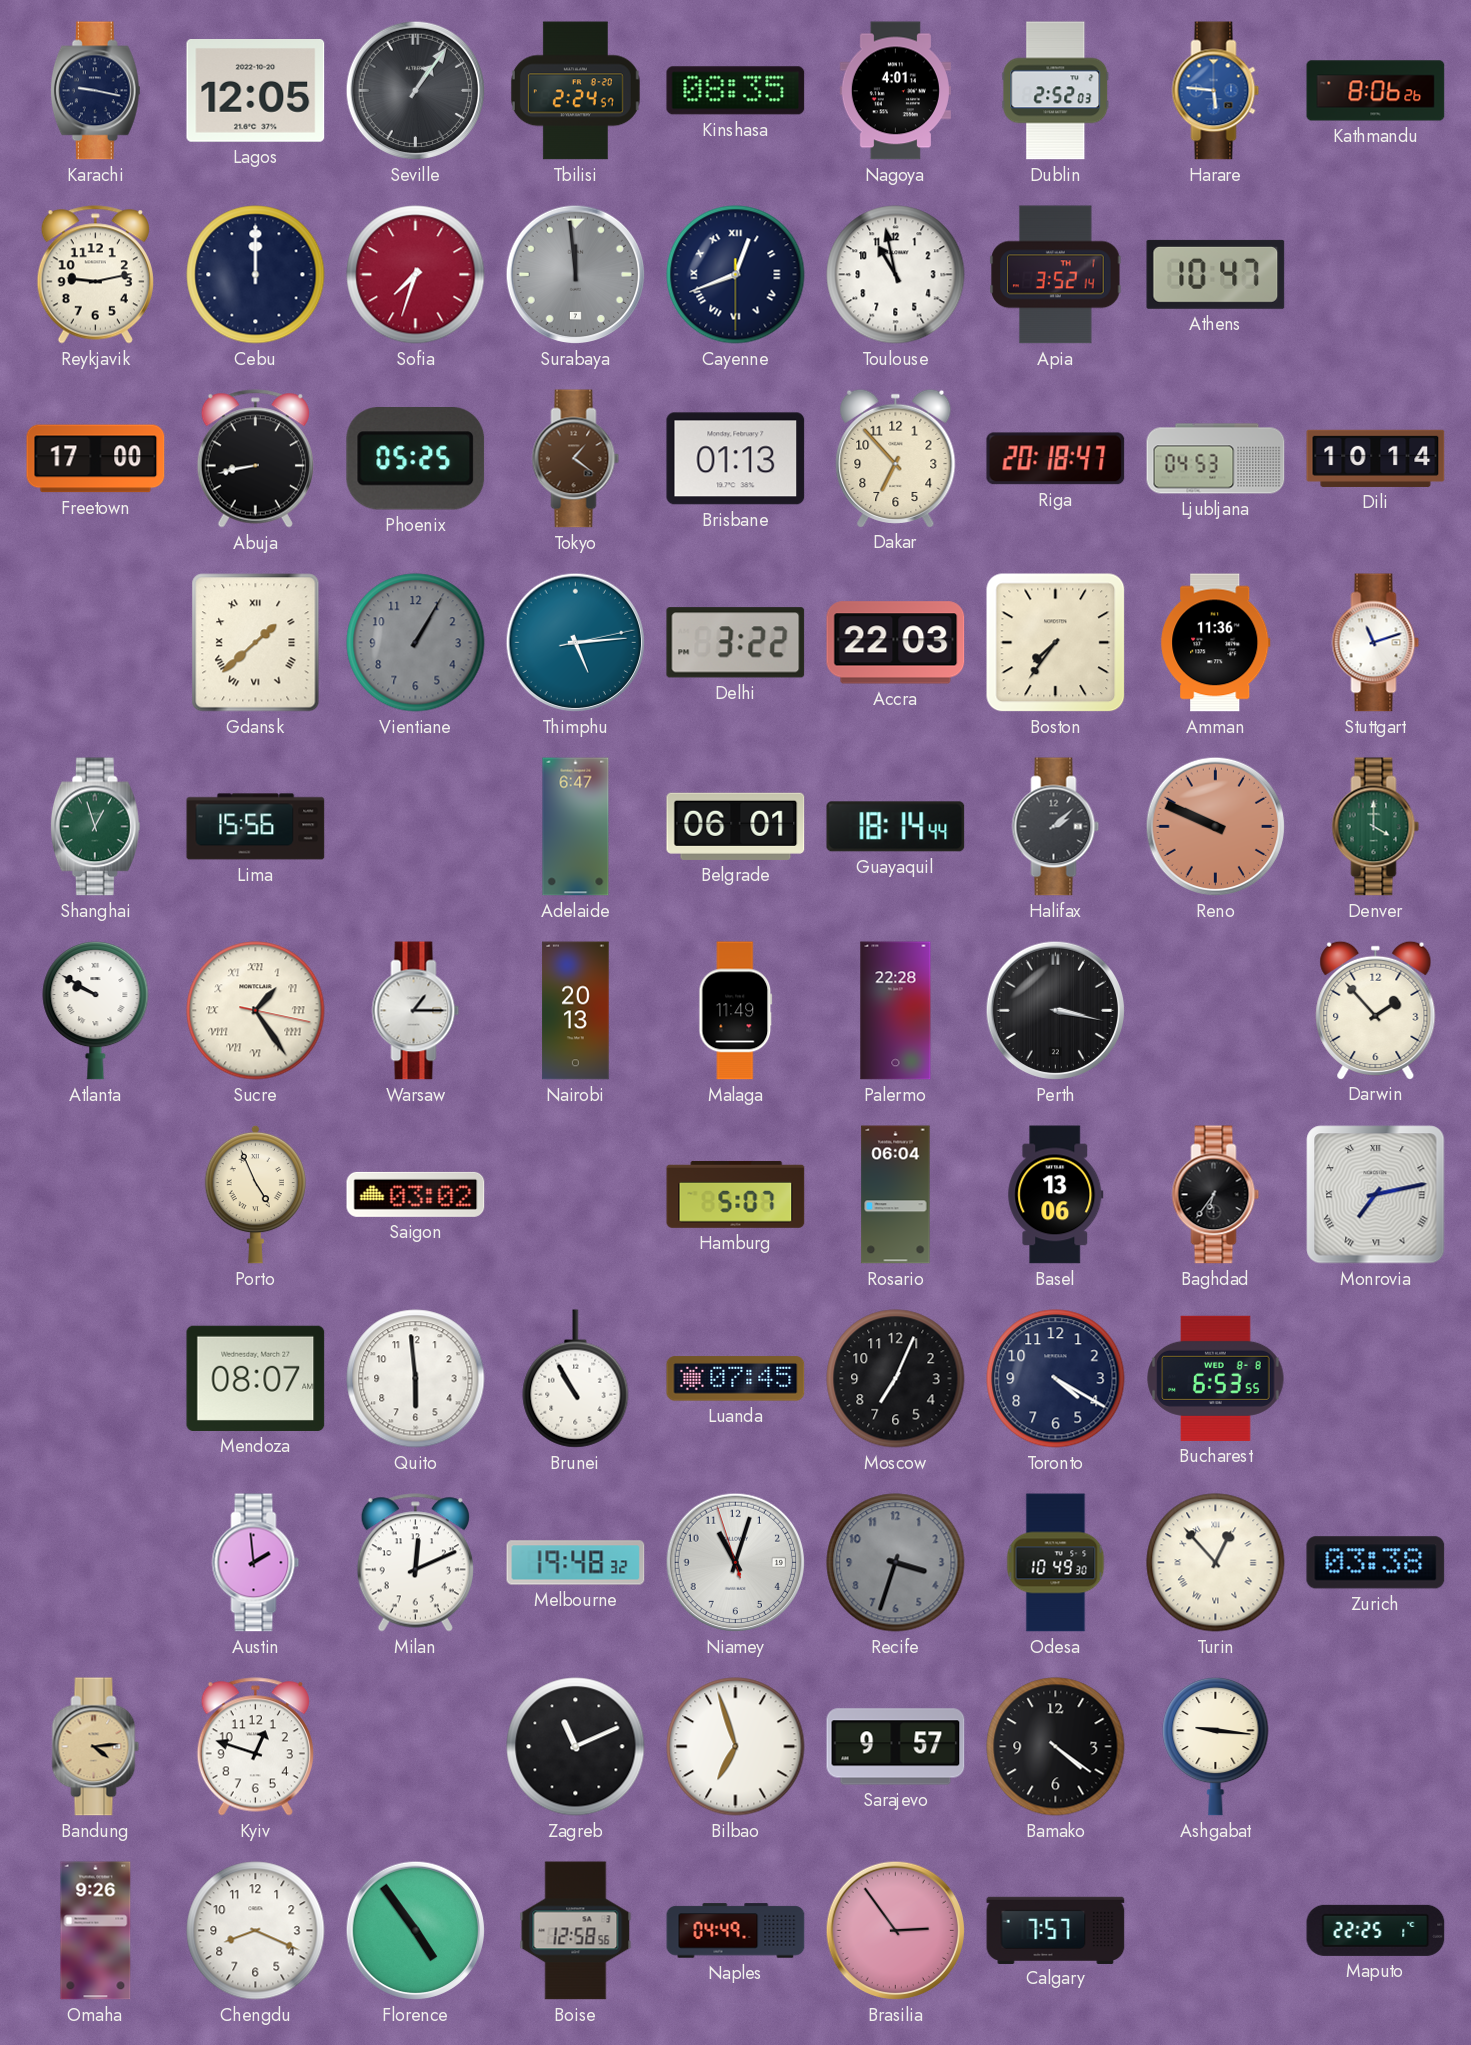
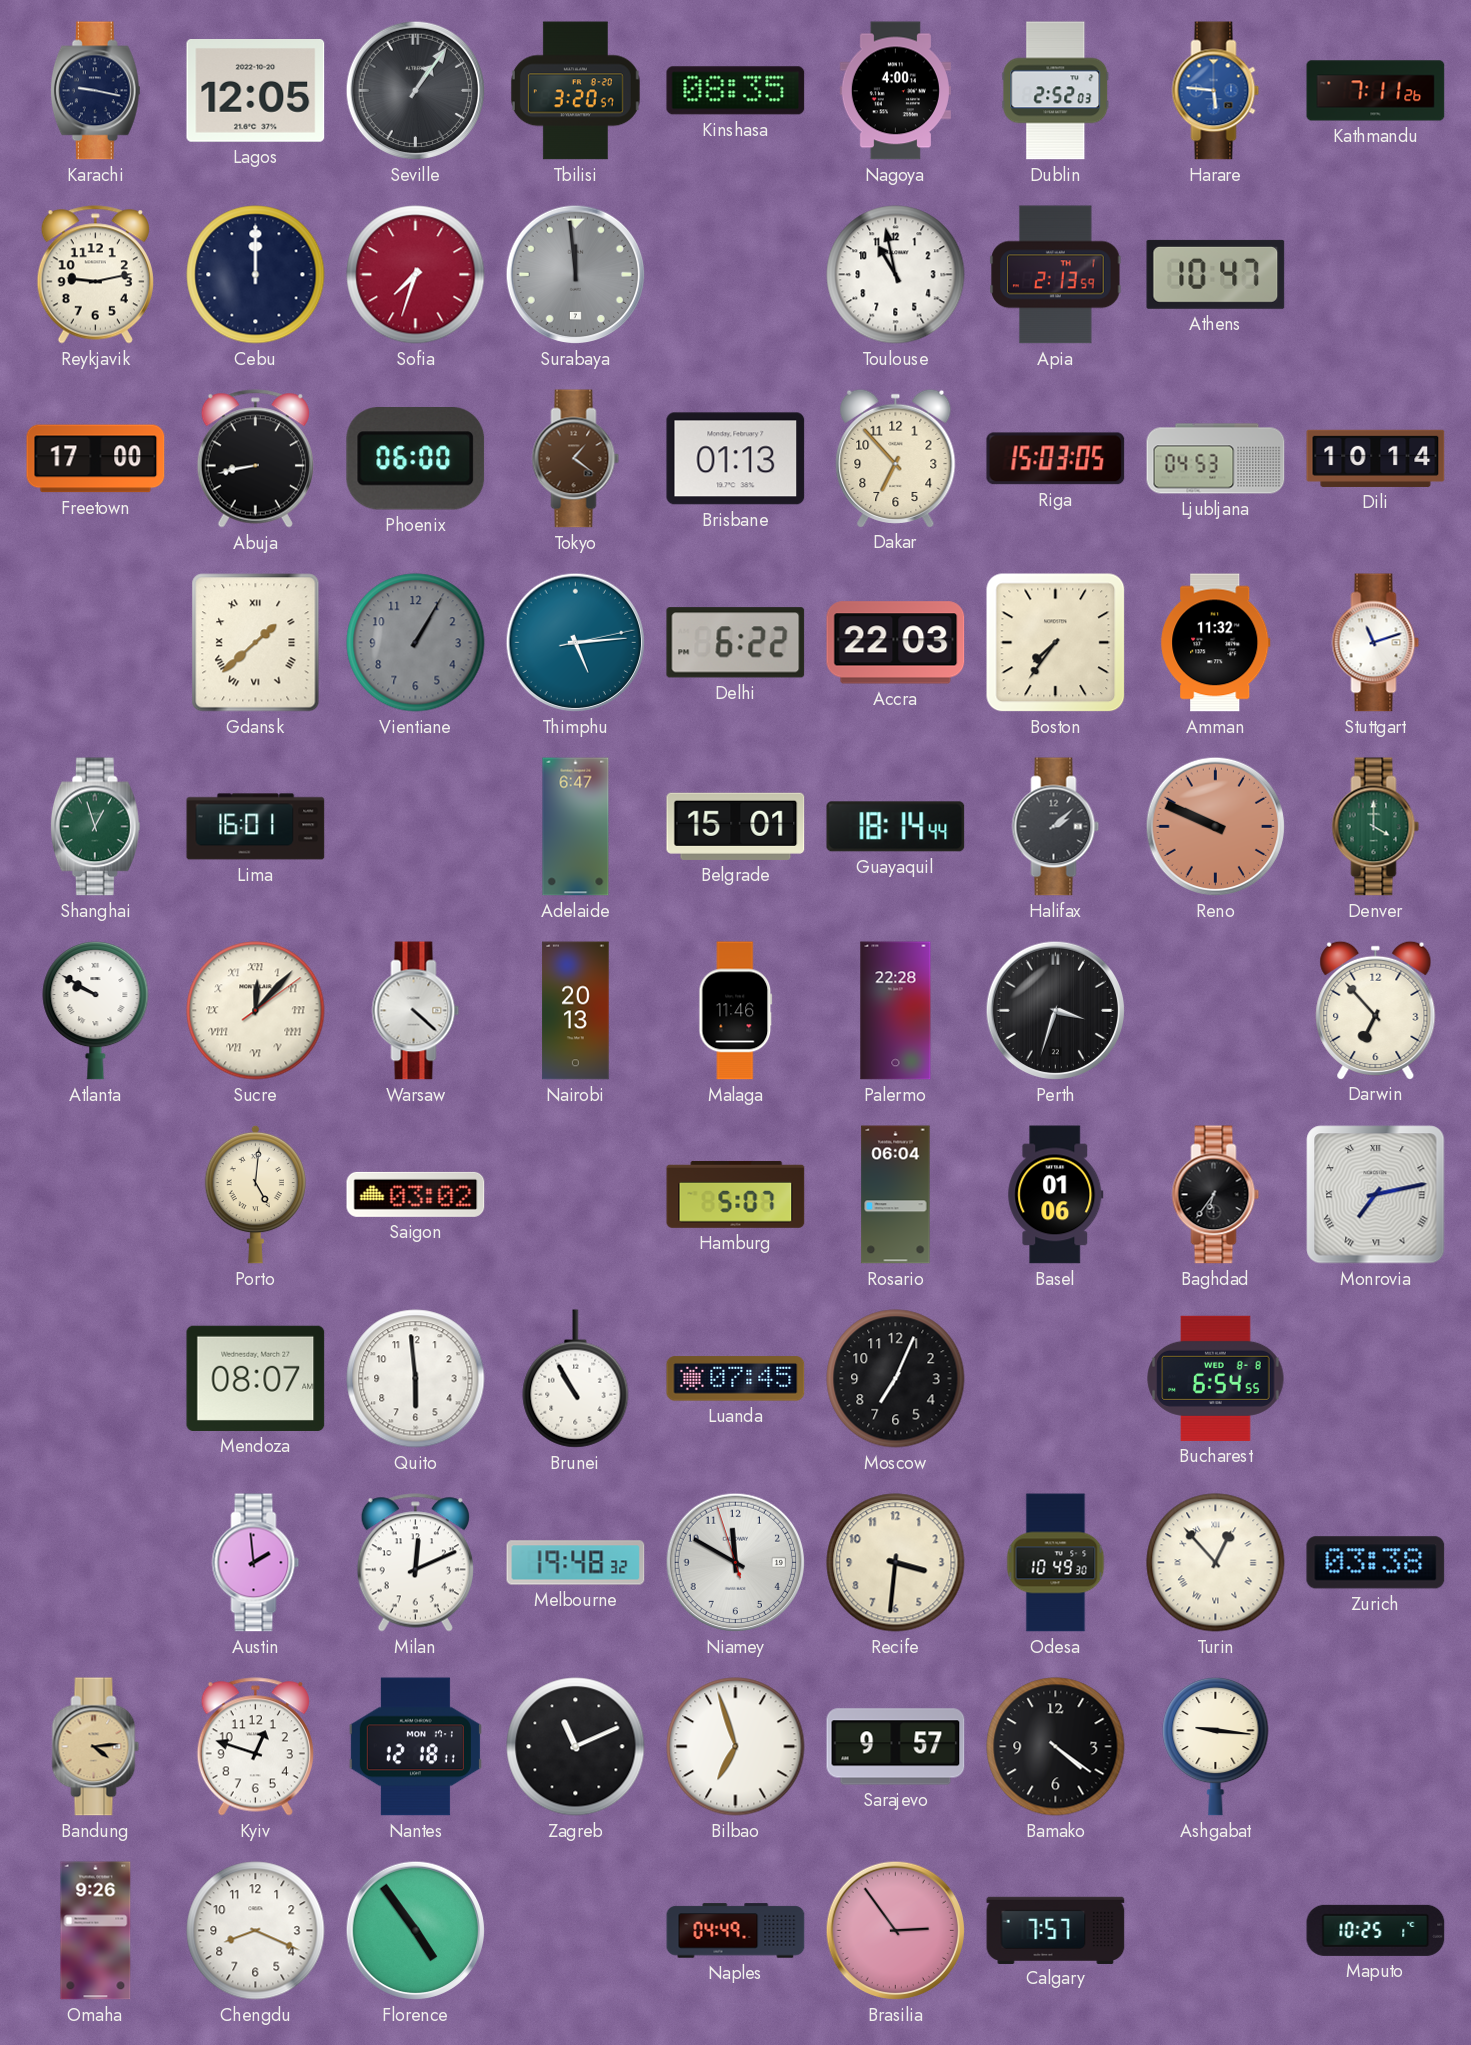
Tbilisi: 2:24 -> 3:20
Nagoya: 4:01 -> 4:00
Kathmandu: 8:06 -> 7:11
Cayenne: 12:41 -> none
Apia: 3:52 -> 2:13
Phoenix: 05:25 -> 06:00
Riga: 20:18 -> 15:03
Delhi: 3:22 -> 6:22
Amman: 11:36 -> 11:32
Lima: 15:56 -> 16:01
Belgrade: 06:01 -> 15:01
Sucre: 1:24 -> 12:07
Warsaw: 1:15 -> 4:22
Malaga: 11:49 -> 11:46
Perth: 3:17 -> 3:33
Darwin: 1:53 -> 6:53
Porto: 4:56 -> 5:01
Basel: 13:06 -> 01:06
Toronto: 4:20 -> none
Bucharest: 6:53 -> 6:54
Niamey: 11:02 -> 11:49
Recife: 3:33 -> 3:31
Recife dial: grey -> cream
Nantes: none -> 12:18
Boise: 12:58 -> none
Maputo: 22:25 -> 10:25
